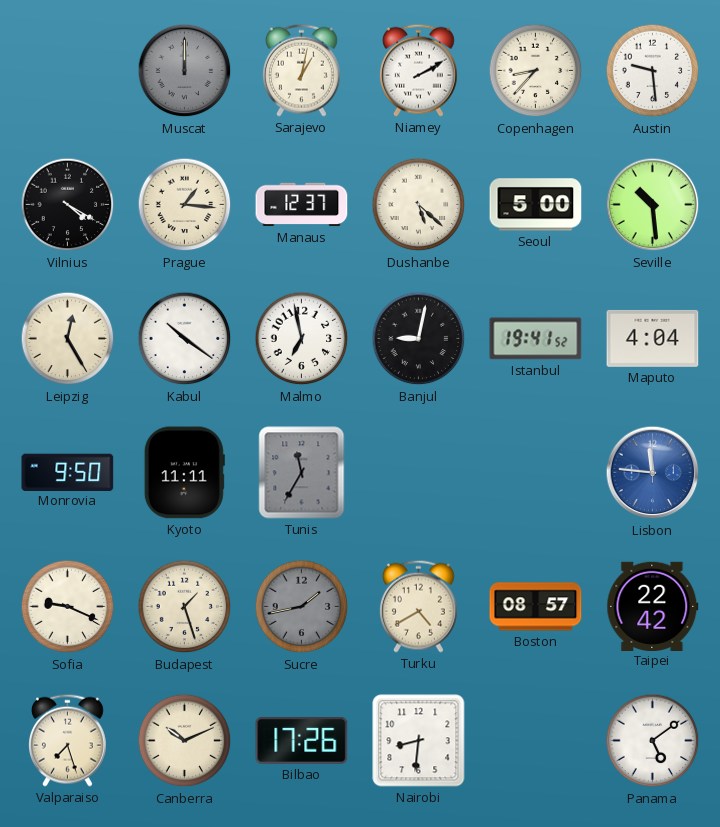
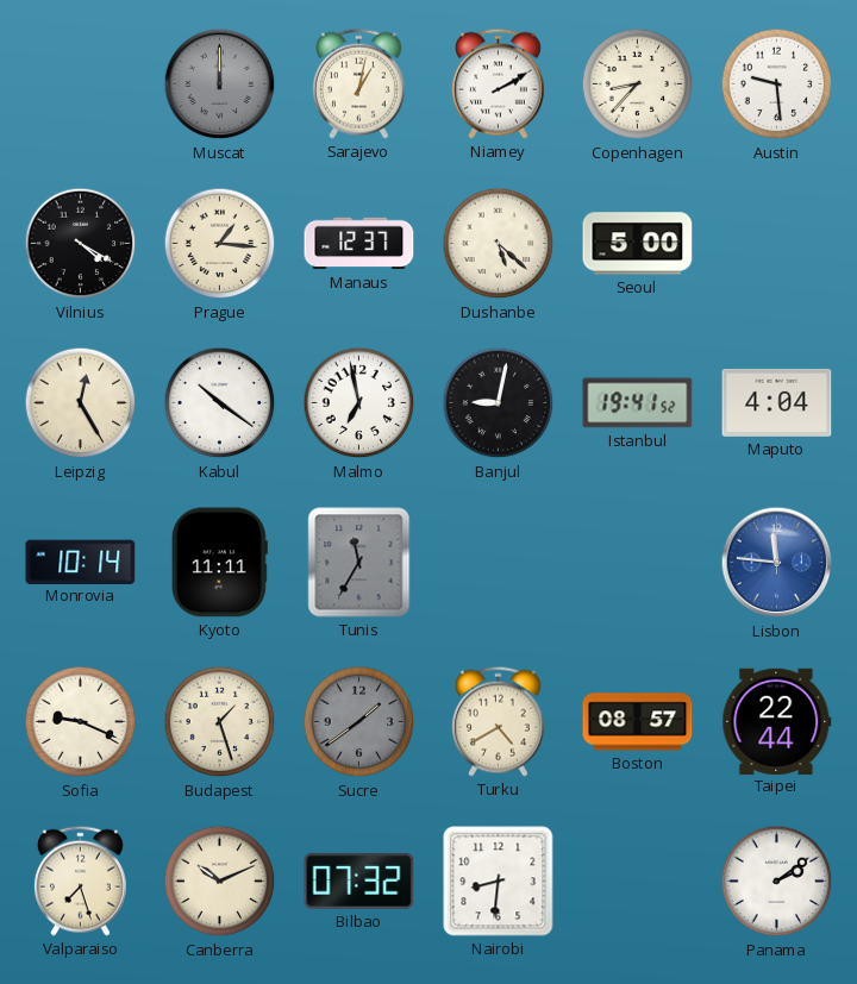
Seville: 10:29 -> none
Monrovia: 9:50 -> 10:14
Sucre: 1:43 -> 1:39
Taipei: 22:42 -> 22:44
Bilbao: 17:26 -> 07:32
Panama: 5:09 -> 2:09
